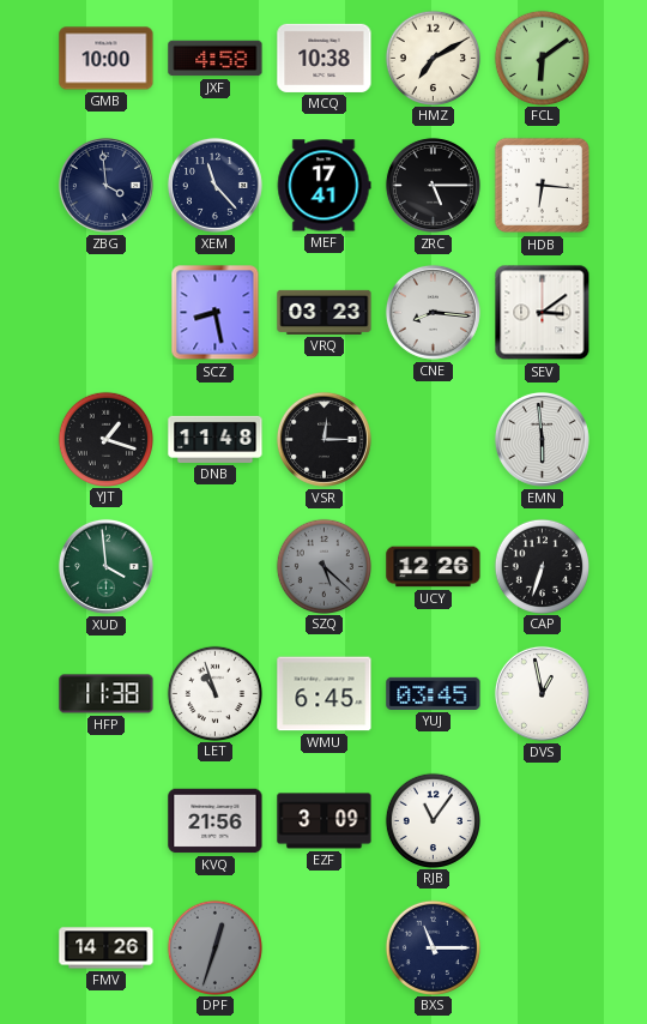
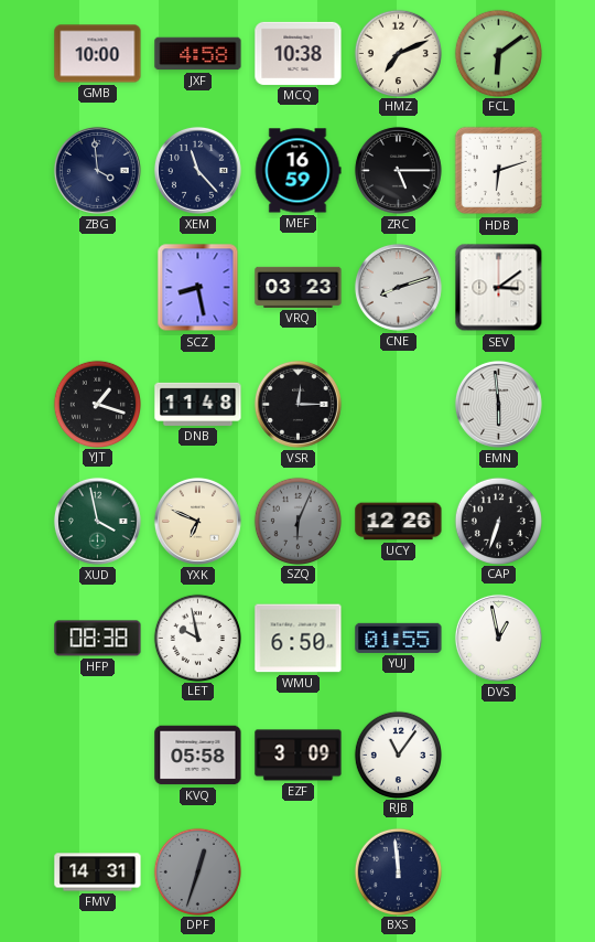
HMZ: 7:10 -> 7:11
MEF: 17:41 -> 16:59
HDB: 6:16 -> 6:12
CNE: 8:16 -> 8:12
XUD: 3:59 -> 3:58
YXK: none -> 6:49
SZQ: 5:22 -> 6:04
HFP: 11:38 -> 08:38
LET: 10:57 -> 9:58
WMU: 6:45 -> 6:50
YUJ: 03:45 -> 01:55
KVQ: 21:56 -> 05:58
FMV: 14:26 -> 14:31
BXS: 11:15 -> 11:59
